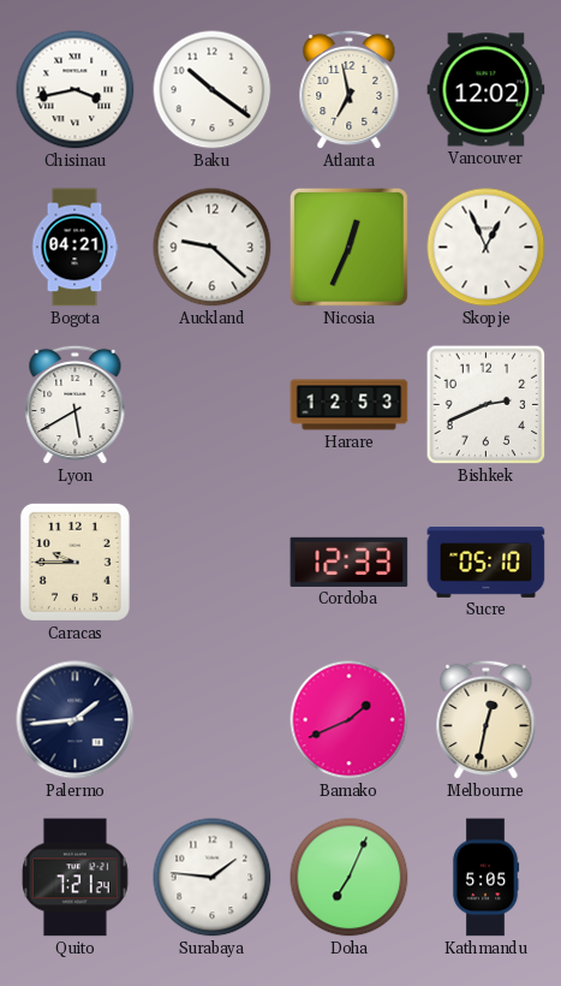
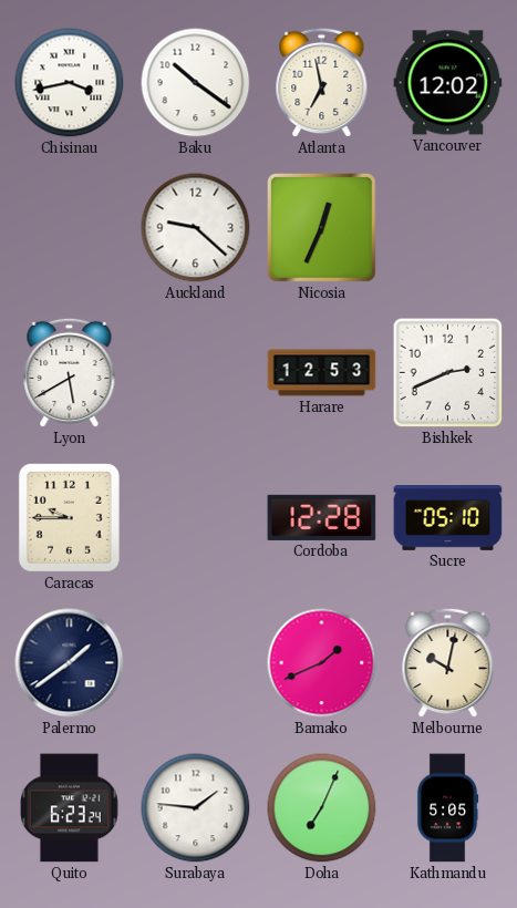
Bogota: 04:21 -> none
Skopje: 12:56 -> none
Cordoba: 12:33 -> 12:28
Palermo: 1:44 -> 1:39
Melbourne: 12:32 -> 10:02
Quito: 7:21 -> 6:23
